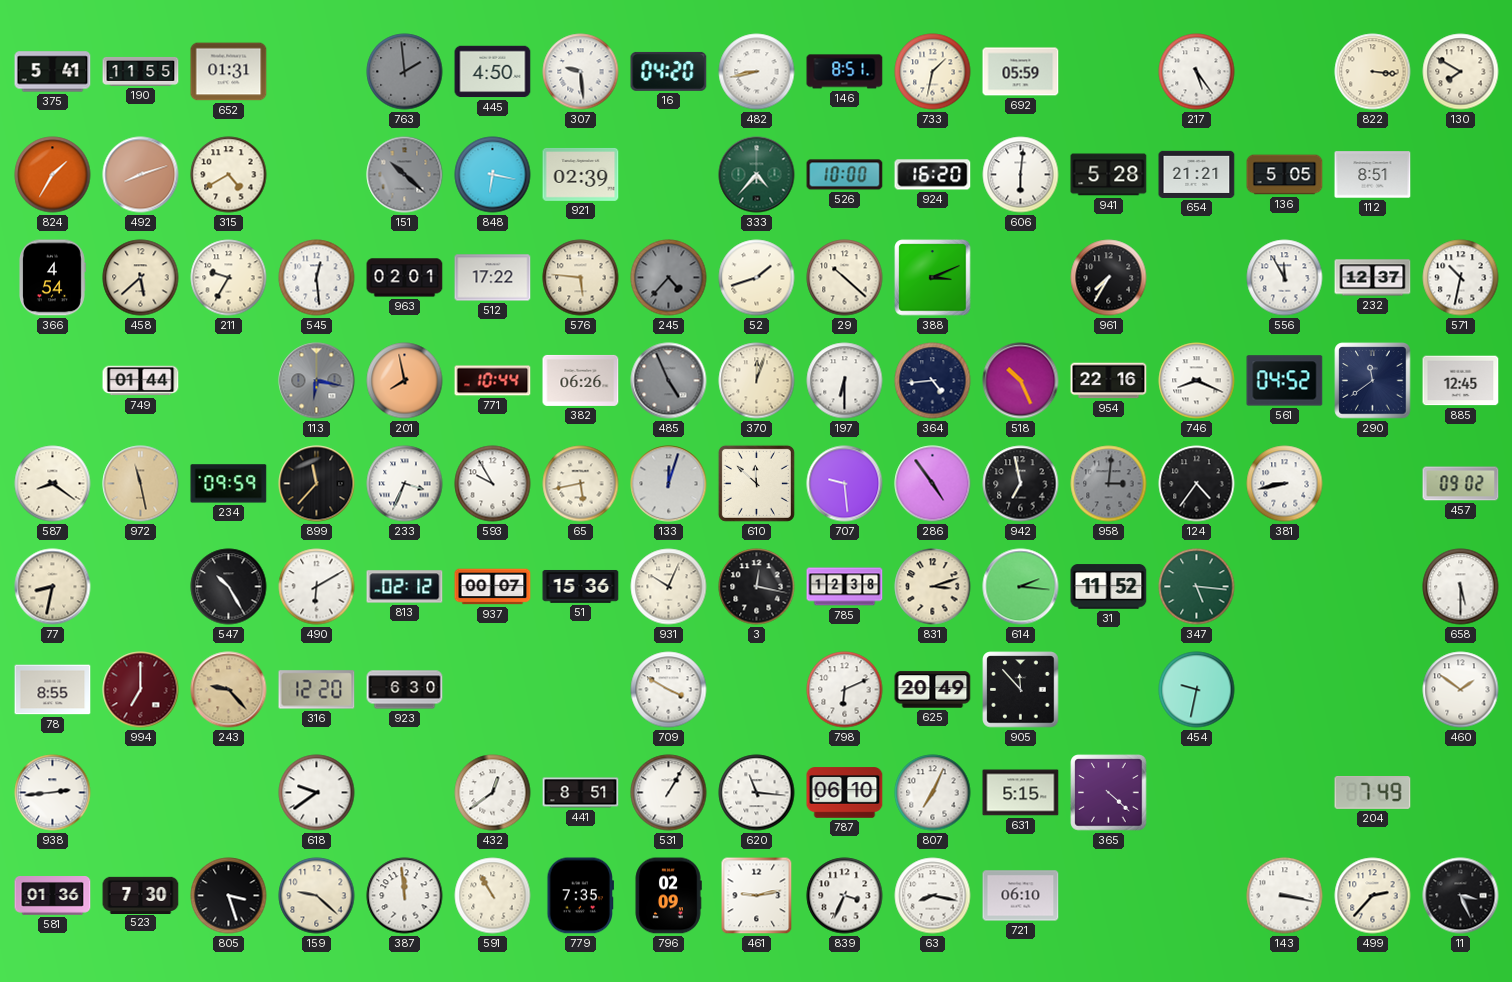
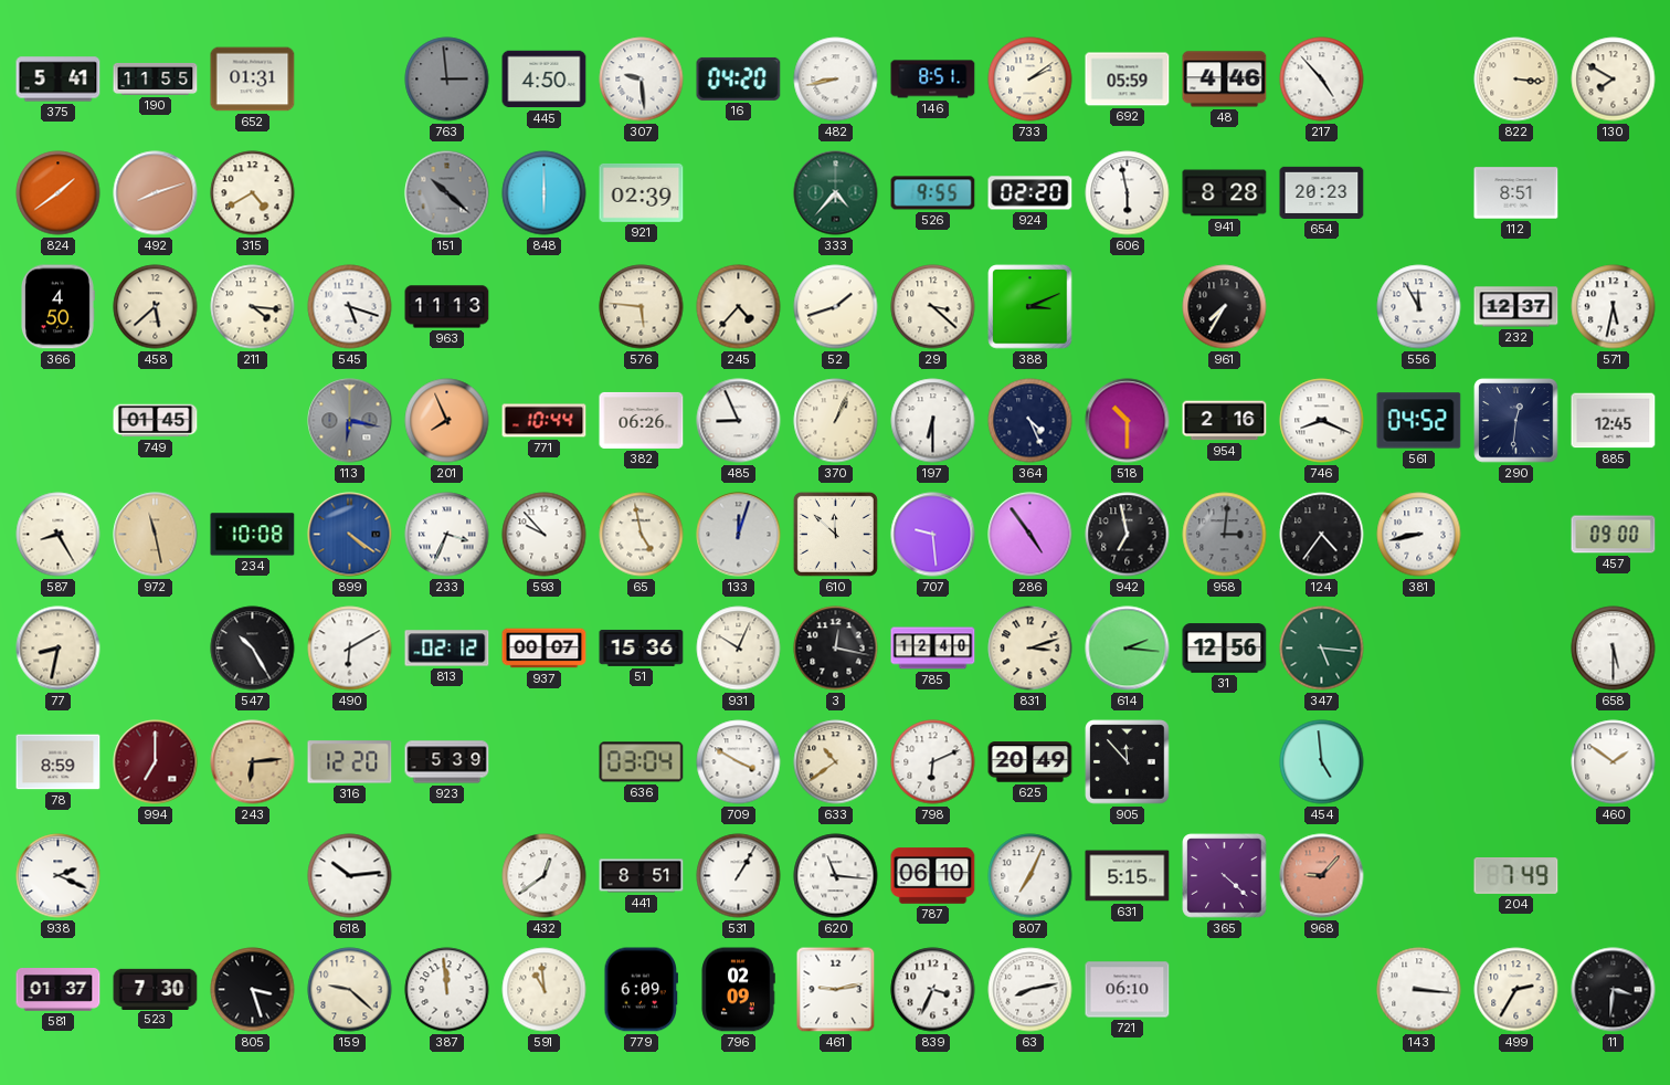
763: 1:59 -> 2:59
733: 1:32 -> 2:09
48: none -> 4:46
217: 5:24 -> 4:53
824: 1:35 -> 1:39
848: 6:17 -> 6:00
526: 10:00 -> 9:55
924: 16:20 -> 02:20
606: 6:01 -> 5:58
941: 5:28 -> 8:28
654: 21:21 -> 20:23
136: 5:05 -> none
366: 4:54 -> 4:50
211: 9:35 -> 4:16
545: 12:29 -> 5:18
963: 02:01 -> 11:13
512: 17:22 -> none
245 dial: grey -> cream
29: 10:22 -> 3:22
571: 10:32 -> 5:32
749: 01:44 -> 01:45
201: 7:58 -> 7:56
485: 4:56 -> 8:56
485 dial: grey -> white
370: 12:03 -> 1:04
364: 4:44 -> 4:26
518: 10:26 -> 10:30
954: 22:16 -> 2:16
290: 11:39 -> 12:31
587: 8:21 -> 8:25
234: 09:59 -> 10:08
899: 11:37 -> 4:21
899 dial: black -> blue
593: 9:55 -> 9:53
65: 5:43 -> 4:58
457: 09:02 -> 09:00
785: 12:38 -> 12:40
31: 11:52 -> 12:56
78: 8:55 -> 8:59
243: 9:23 -> 6:14
923: 6:30 -> 5:39
636: none -> 03:04
633: none -> 10:39
454: 9:32 -> 4:59
938: 2:44 -> 2:19
618: 9:39 -> 10:14
968: none -> 9:07
581: 01:36 -> 01:37
591: 10:55 -> 10:59
779: 7:35 -> 6:09
63: 8:17 -> 8:13
143: 3:17 -> 3:16
499: 2:37 -> 2:35
11: 3:26 -> 3:31
